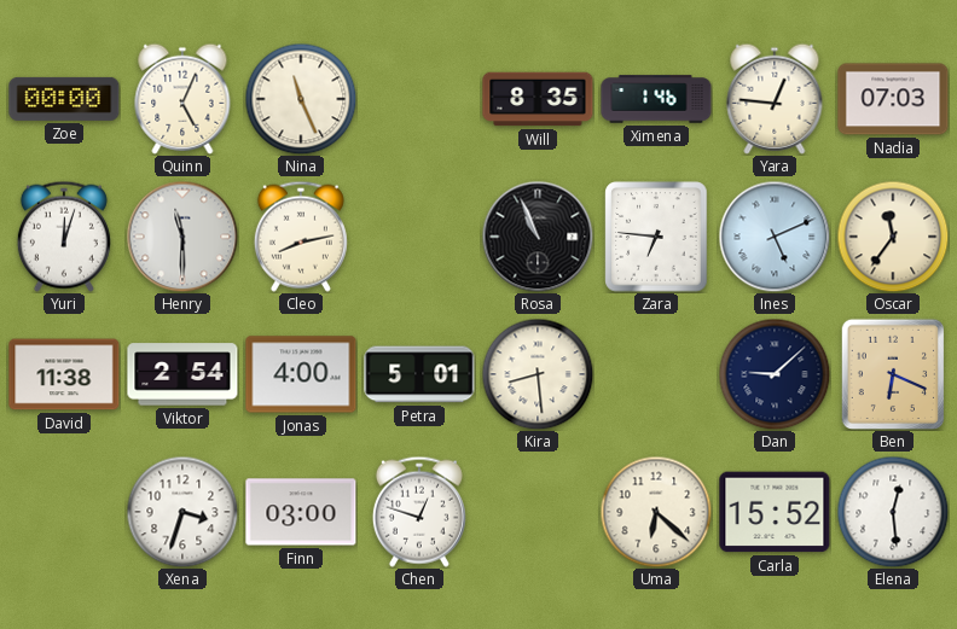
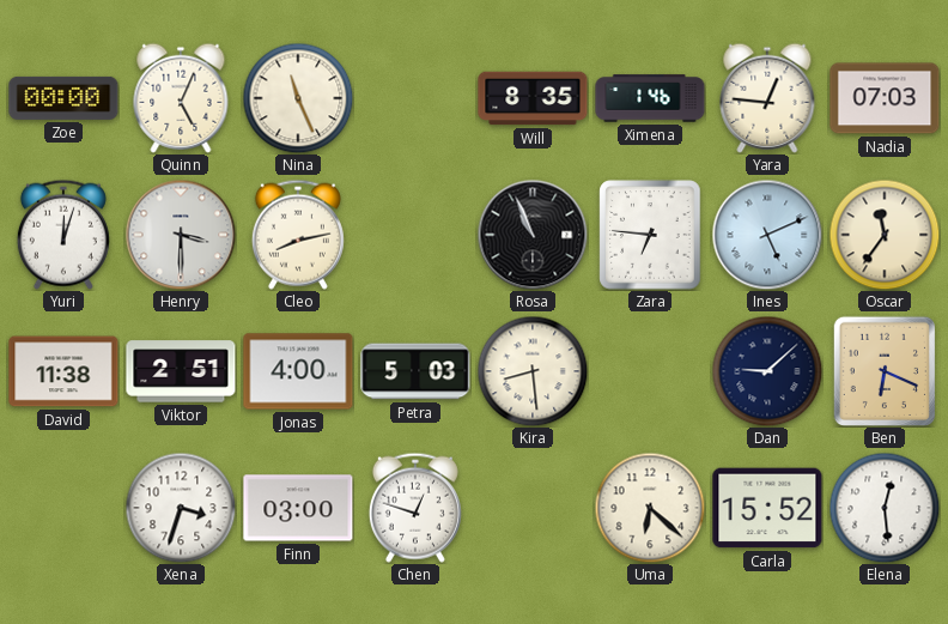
Henry: 11:30 -> 3:30
Viktor: 2:54 -> 2:51
Petra: 5:01 -> 5:03
